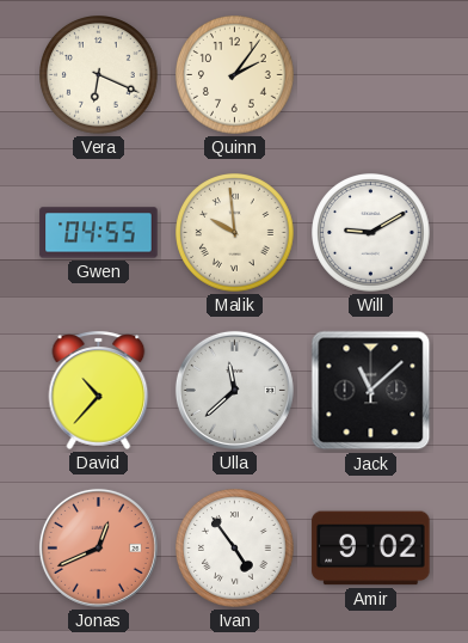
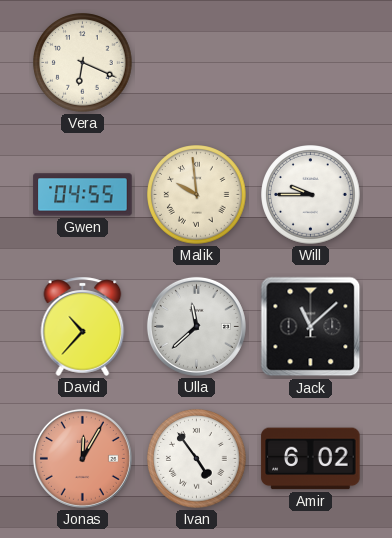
Quinn: 2:06 -> none
Will: 9:10 -> 9:45
Jonas: 12:41 -> 12:05
Amir: 9:02 -> 6:02
